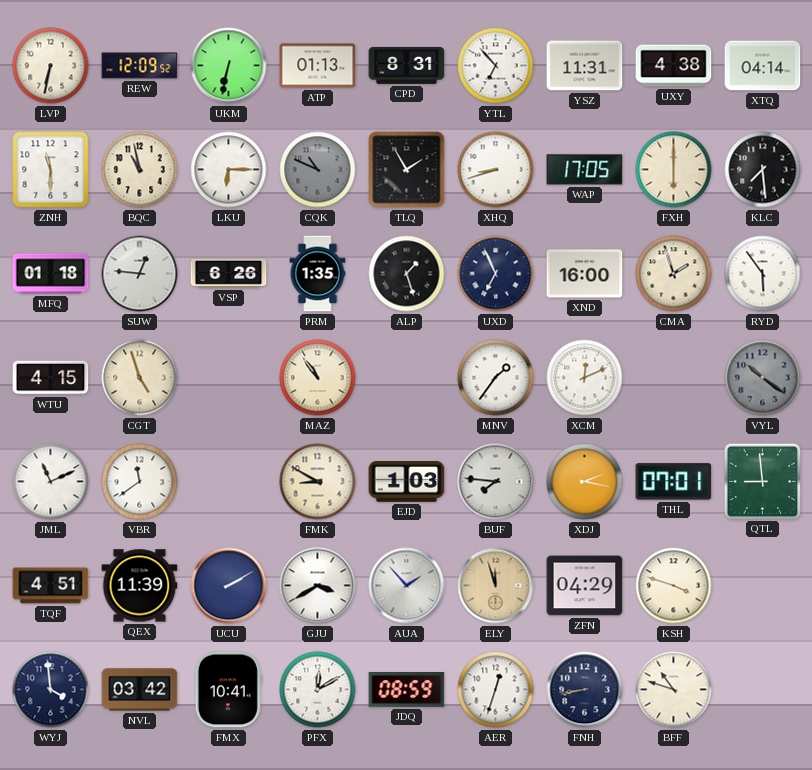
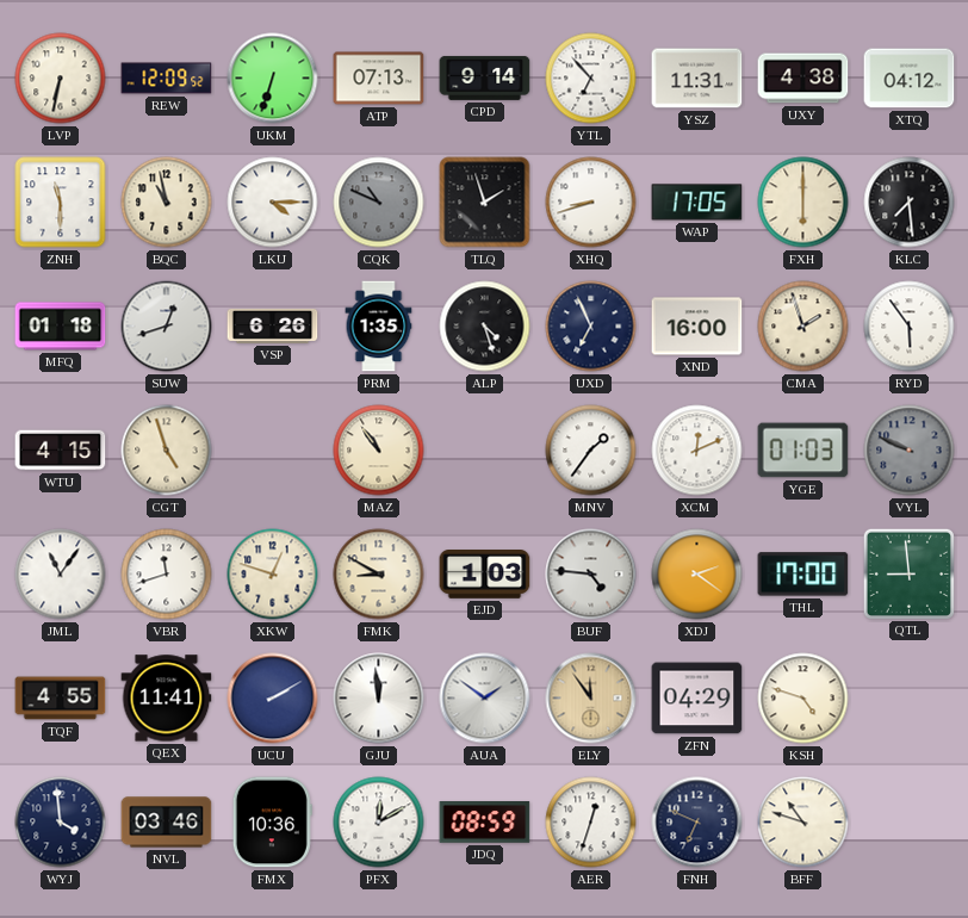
UKM: 6:32 -> 6:33
ATP: 01:13 -> 07:13
CPD: 8:31 -> 9:14
XTQ: 04:14 -> 04:12
LKU: 6:15 -> 4:15
TLQ: 1:55 -> 1:57
SUW: 12:46 -> 12:42
ALP: 1:27 -> 4:27
YGE: none -> 01:03
VYL: 10:21 -> 9:49
JML: 11:11 -> 11:06
VBR: 11:39 -> 11:42
XKW: none -> 12:48
BUF: 7:46 -> 4:46
XDJ: 2:17 -> 2:21
THL: 07:01 -> 17:00
TQF: 4:51 -> 4:55
QEX: 11:39 -> 11:41
GJU: 3:40 -> 11:59
AUA: 1:53 -> 1:51
ELY: 11:57 -> 11:54
KSH: 3:48 -> 4:48
NVL: 03:42 -> 03:46
FMX: 10:41 -> 10:36
FNH: 8:43 -> 6:49
